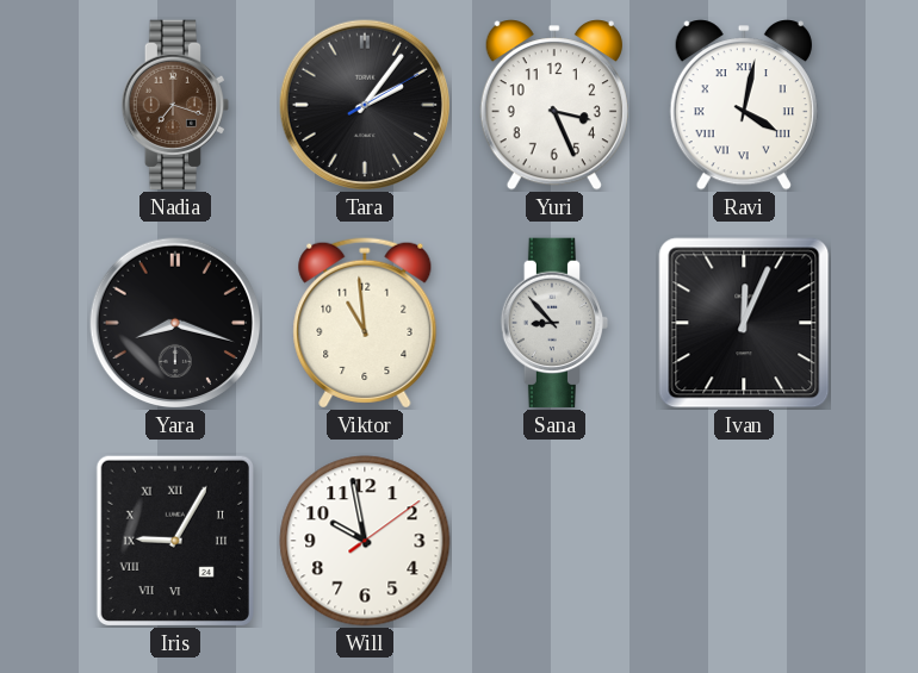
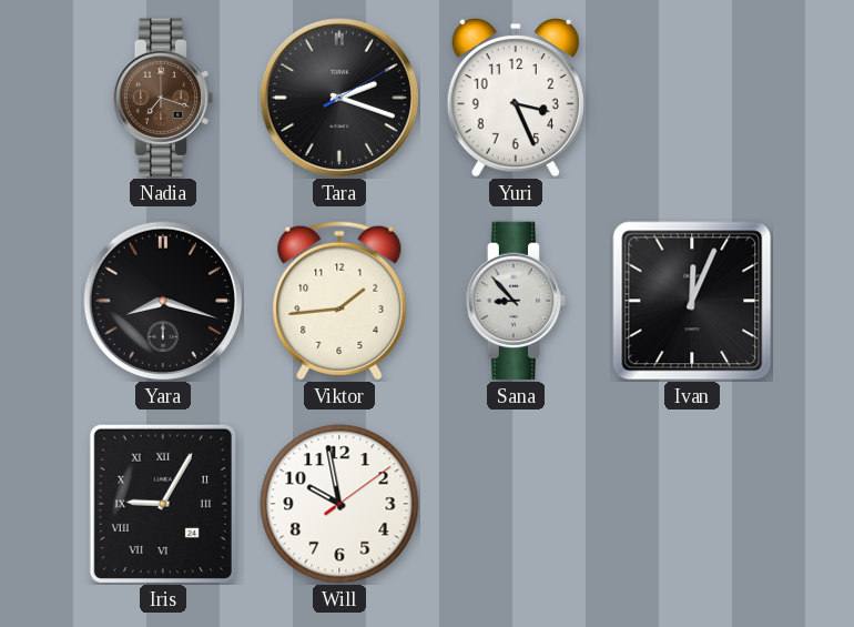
Tara: 2:06 -> 2:18
Ravi: 4:02 -> none
Viktor: 10:59 -> 1:44
